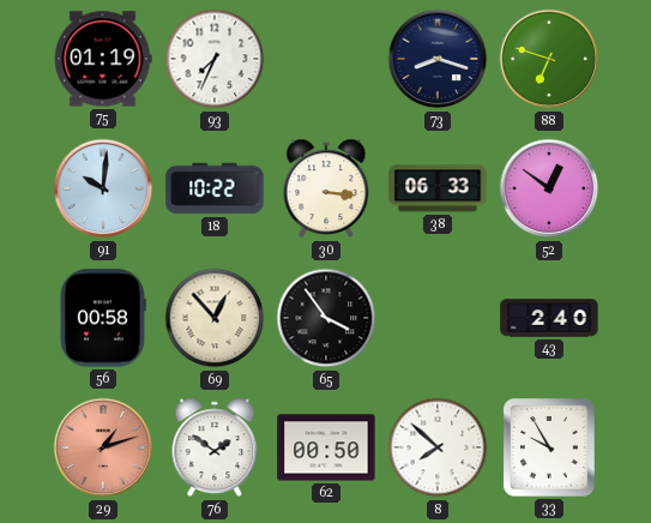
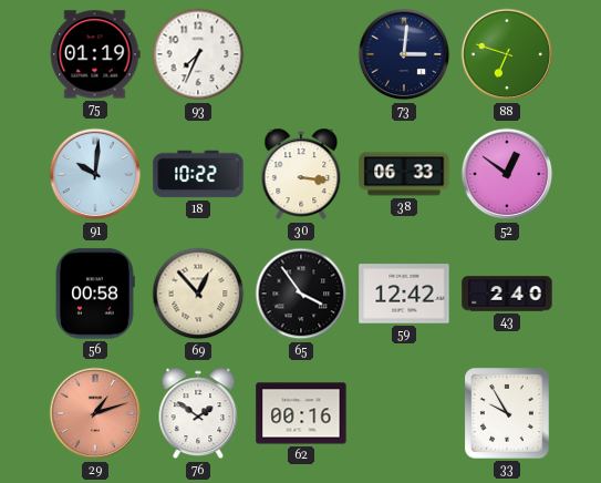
73: 8:18 -> 3:01
59: none -> 12:42
62: 00:50 -> 00:16
8: 7:52 -> none
